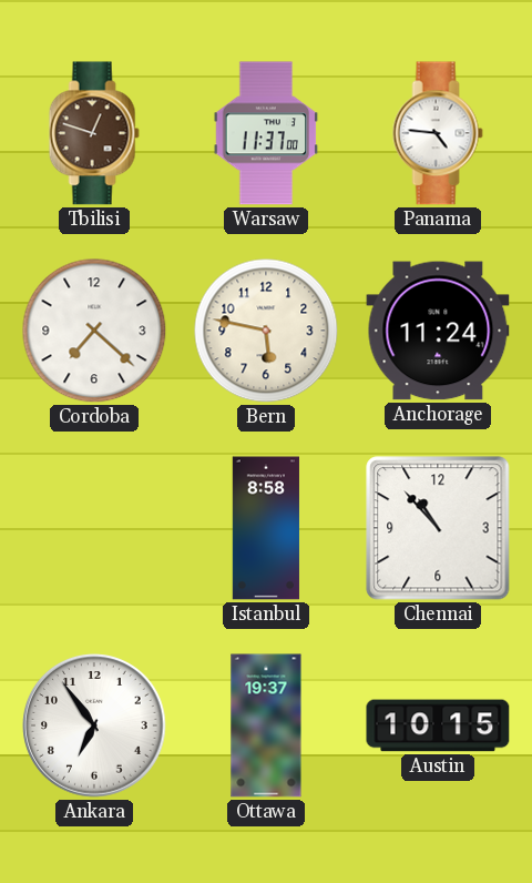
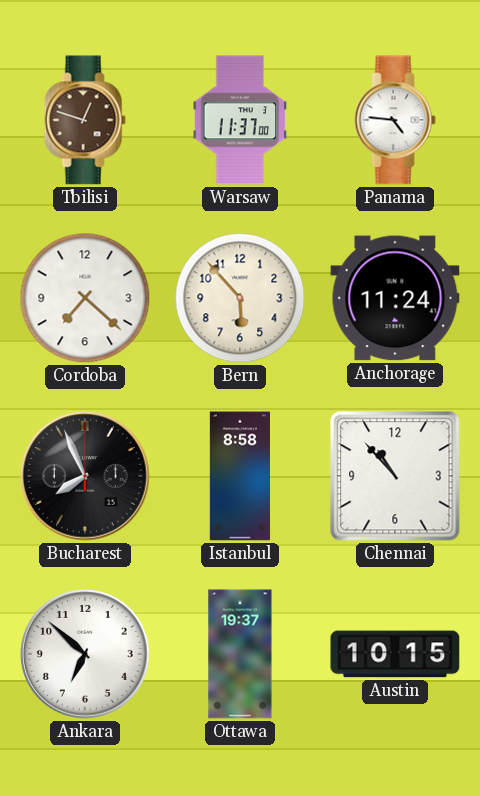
Bern: 5:47 -> 5:53
Bucharest: none -> 7:56
Ankara: 6:54 -> 6:52
